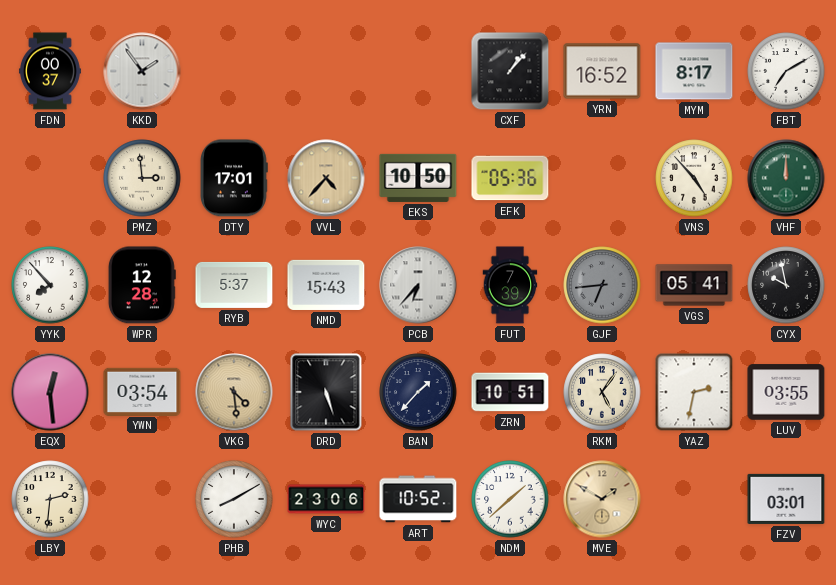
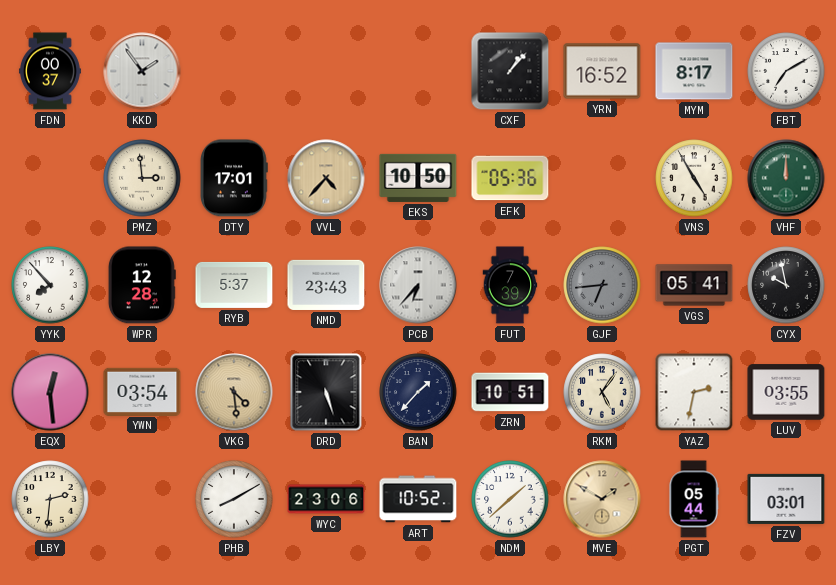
VNS: 4:53 -> 4:55
NMD: 15:43 -> 23:43
PGT: none -> 05:44
